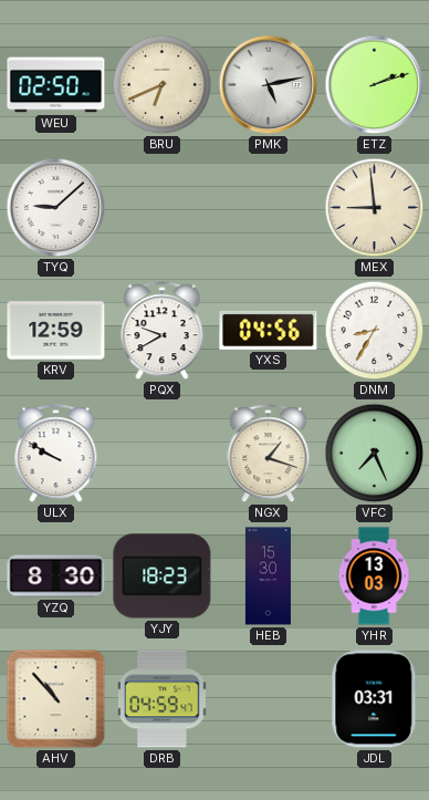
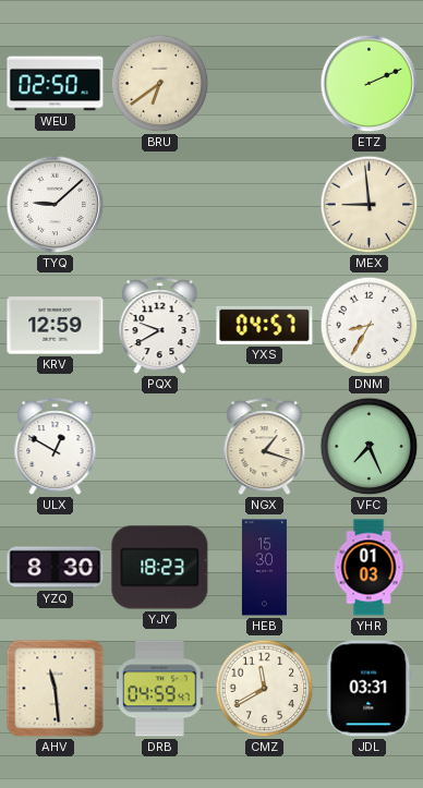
BRU: 6:41 -> 6:39
PMK: 5:13 -> none
ETZ: 2:12 -> 2:11
YXS: 04:56 -> 04:57
ULX: 9:50 -> 12:50
YHR: 13:03 -> 01:03
AHV: 10:53 -> 11:29
CMZ: none -> 11:40
